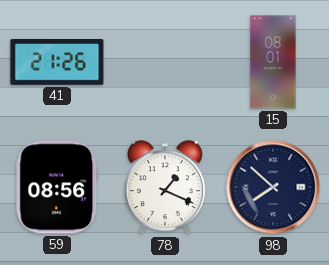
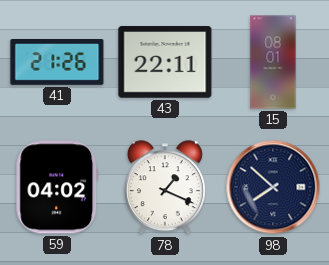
43: none -> 22:11
59: 08:56 -> 04:02
